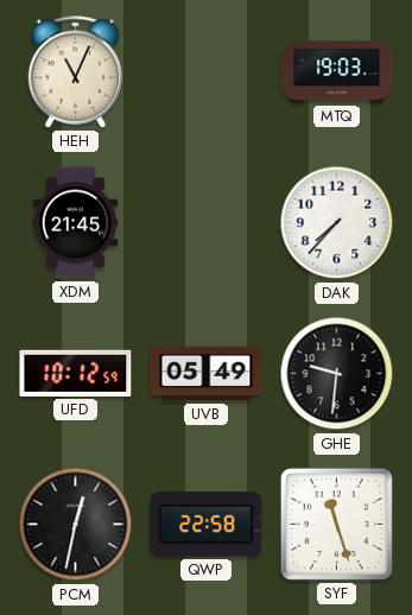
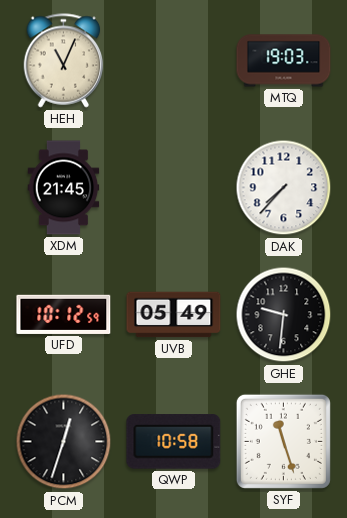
PCM: 12:32 -> 12:33
QWP: 22:58 -> 10:58
